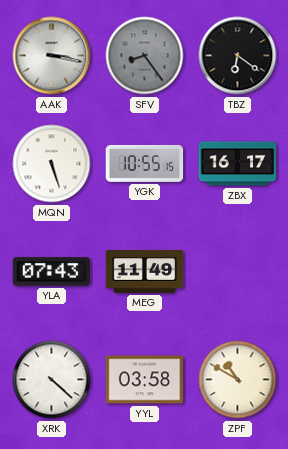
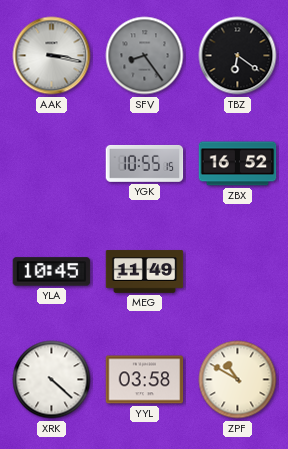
MQN: 5:27 -> none
ZBX: 16:17 -> 16:52
YLA: 07:43 -> 10:45
